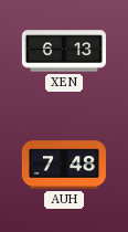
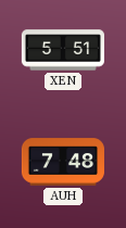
XEN: 6:13 -> 5:51
